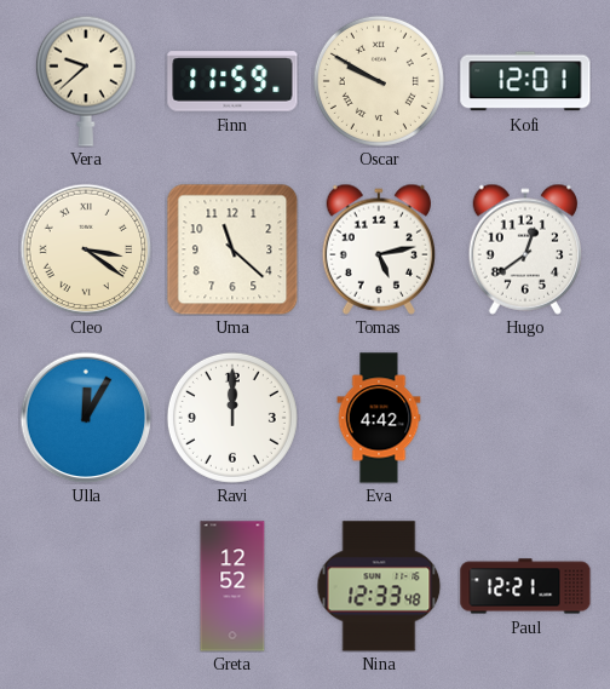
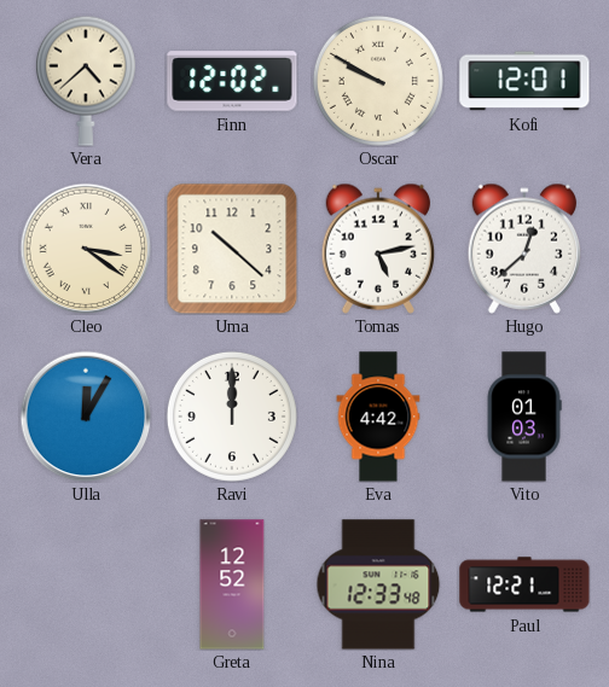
Vera: 9:38 -> 4:38
Finn: 11:59 -> 12:02
Uma: 11:22 -> 10:22
Hugo: 12:39 -> 12:38
Vito: none -> 01:03
